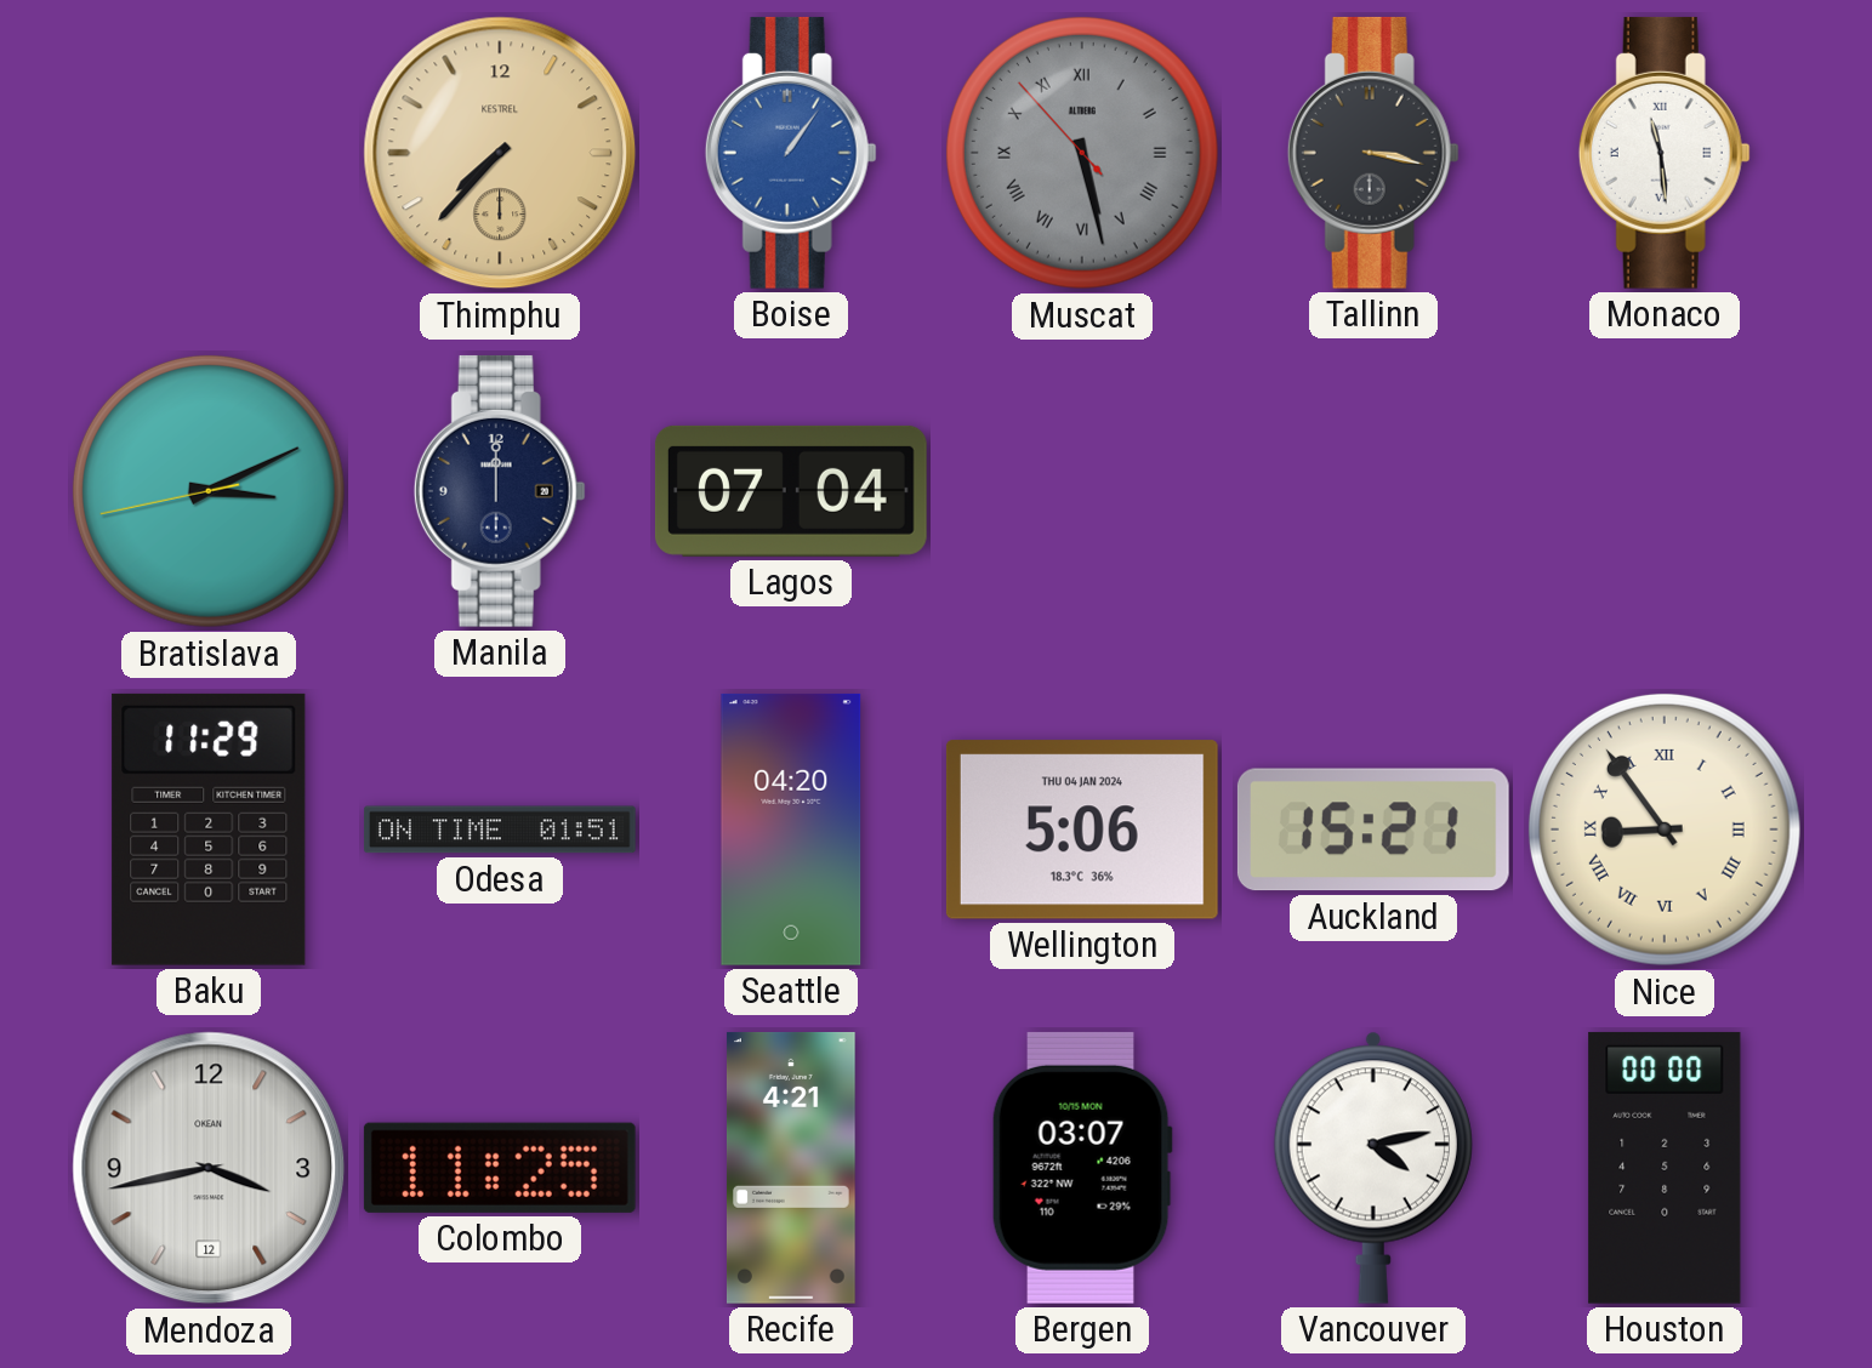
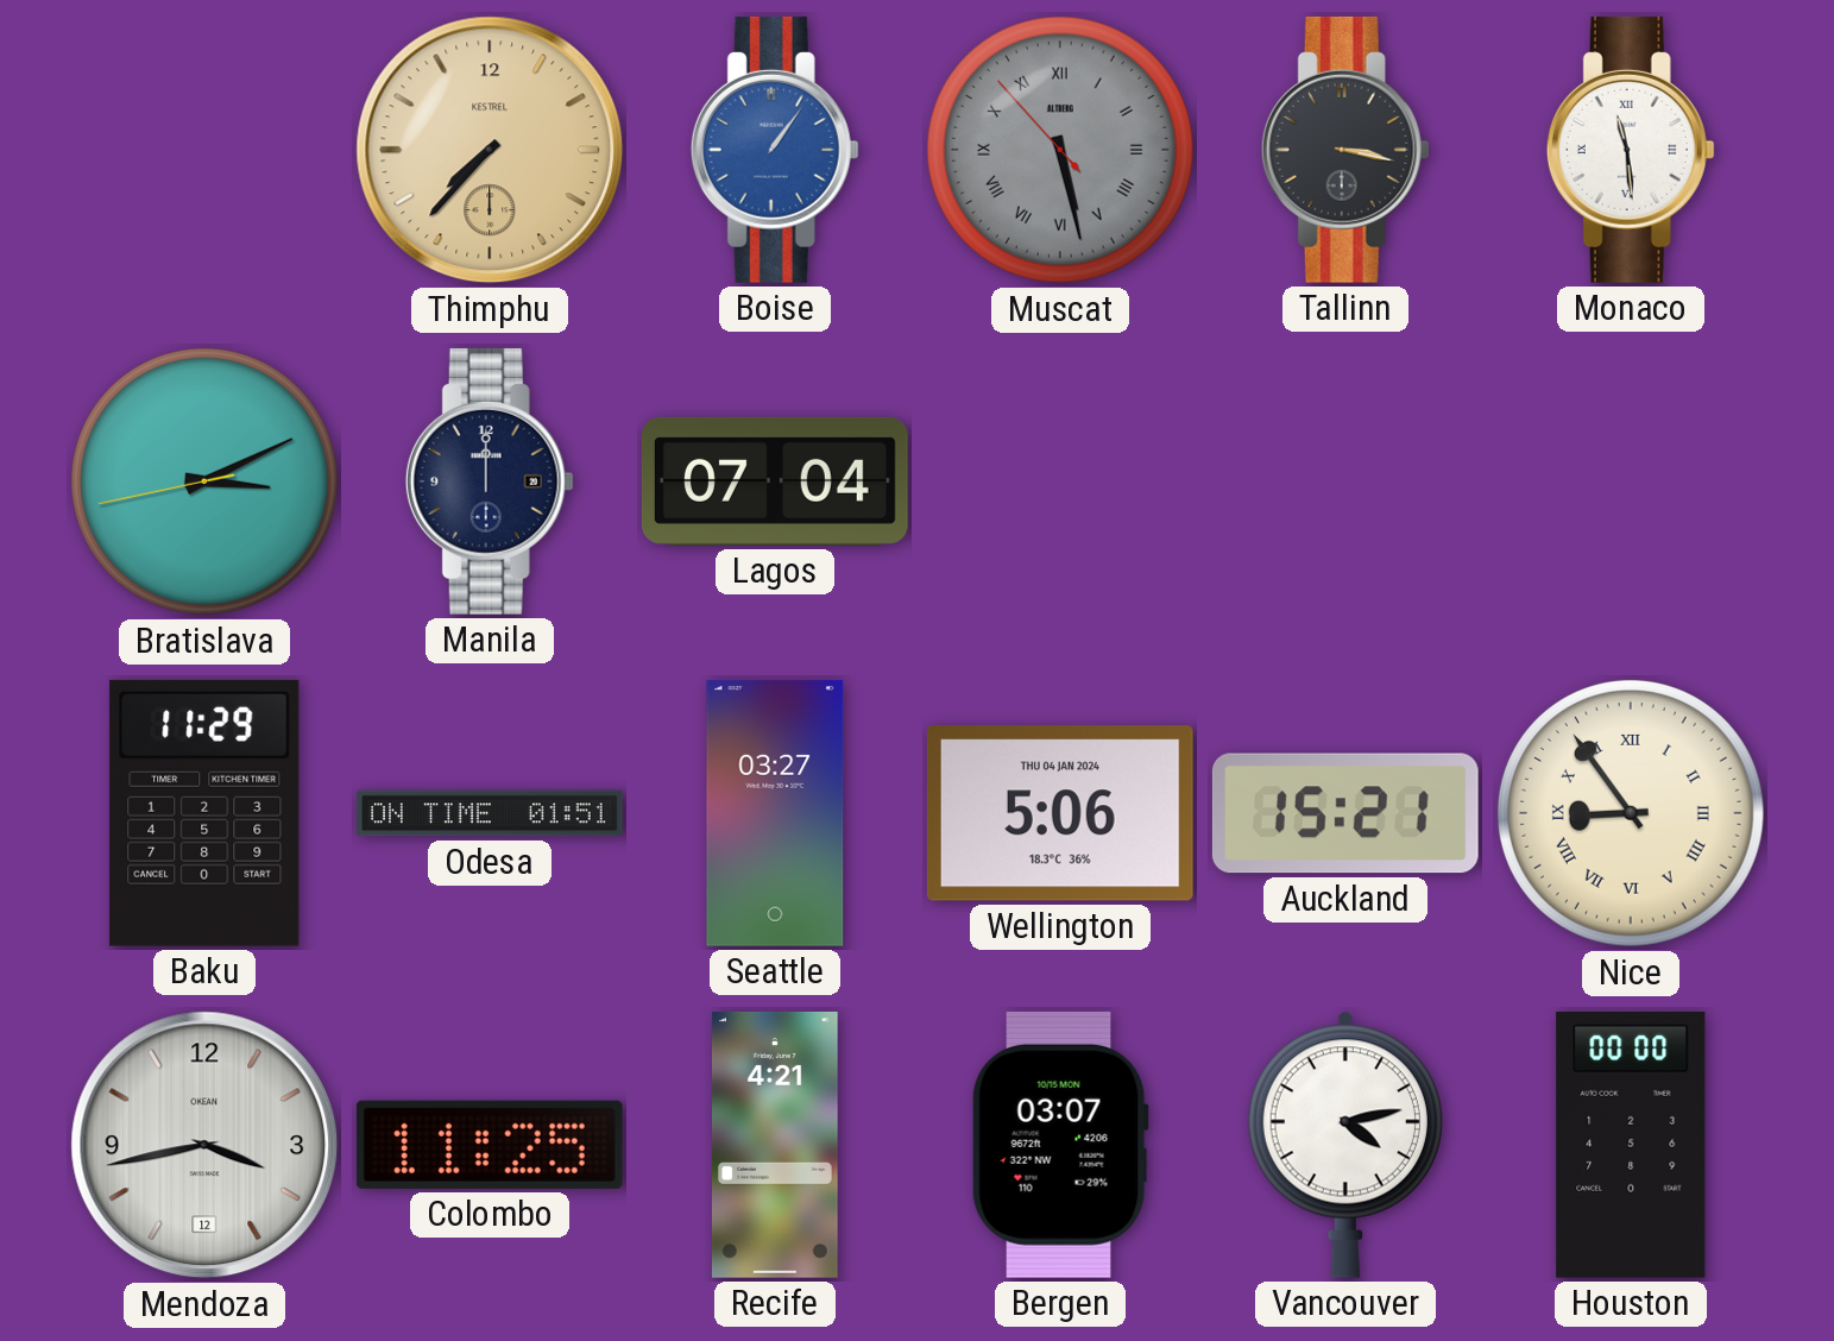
Seattle: 04:20 -> 03:27
